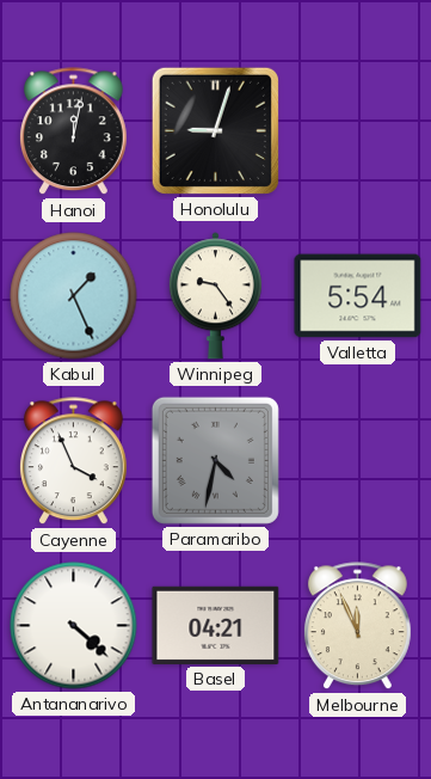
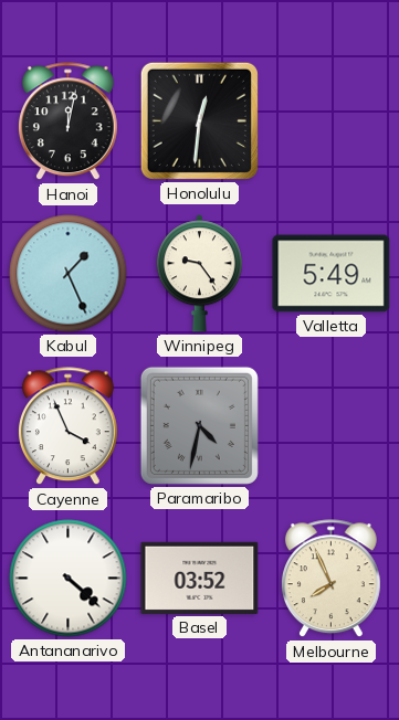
Honolulu: 9:03 -> 12:31
Valletta: 5:54 -> 5:49
Basel: 04:21 -> 03:52
Melbourne: 11:56 -> 7:56
